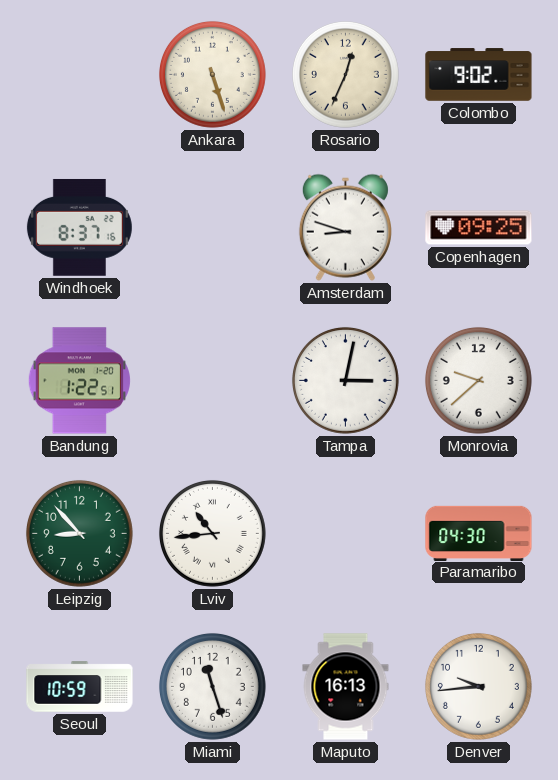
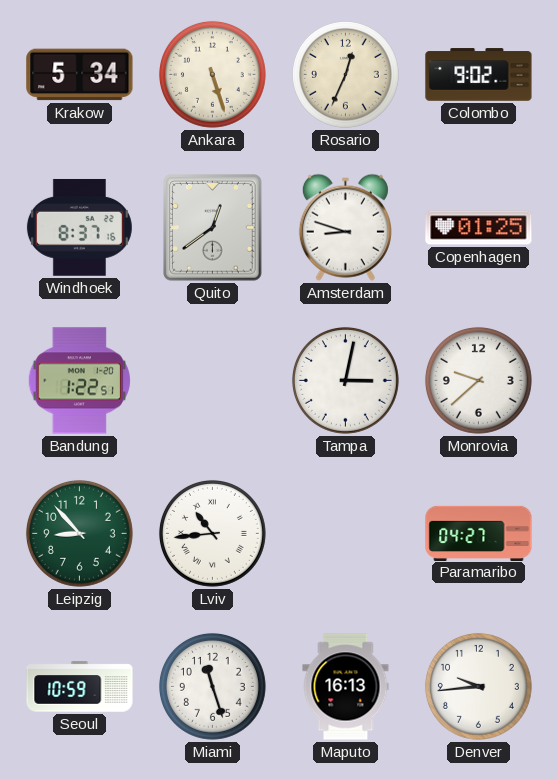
Krakow: none -> 5:34
Quito: none -> 12:39
Copenhagen: 09:25 -> 01:25
Paramaribo: 04:30 -> 04:27
